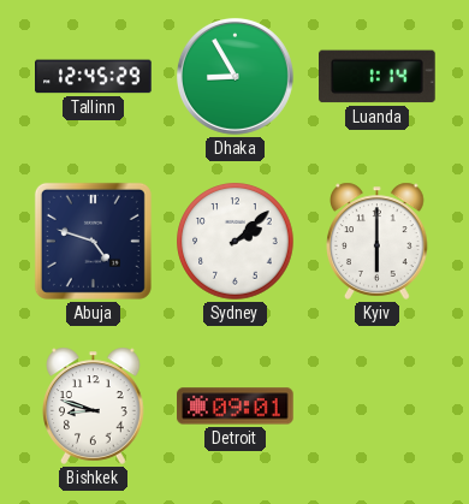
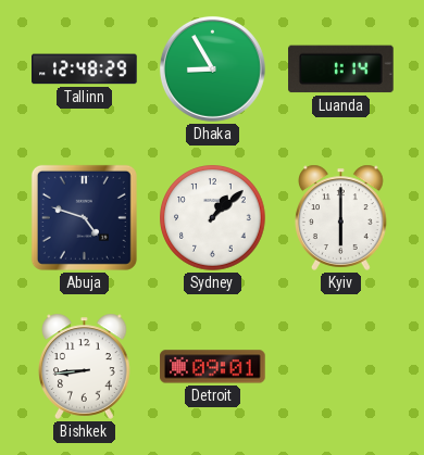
Tallinn: 12:45 -> 12:48
Sydney: 2:08 -> 1:08
Bishkek: 8:48 -> 8:44
